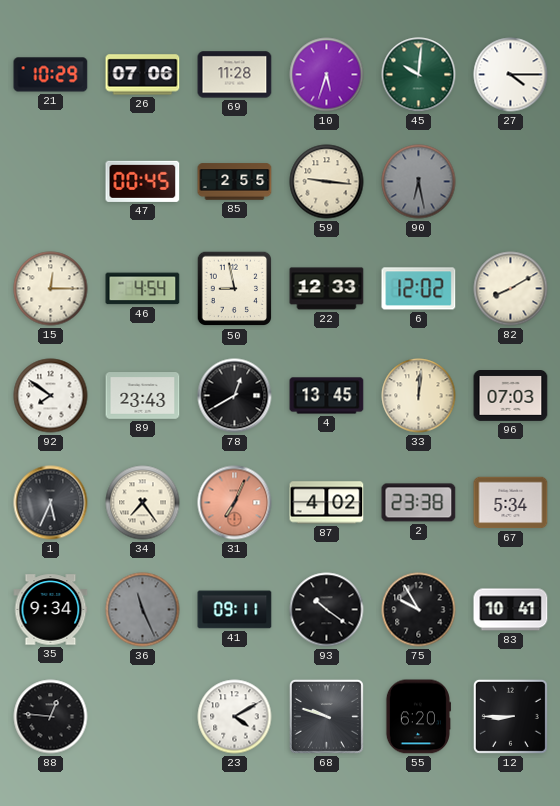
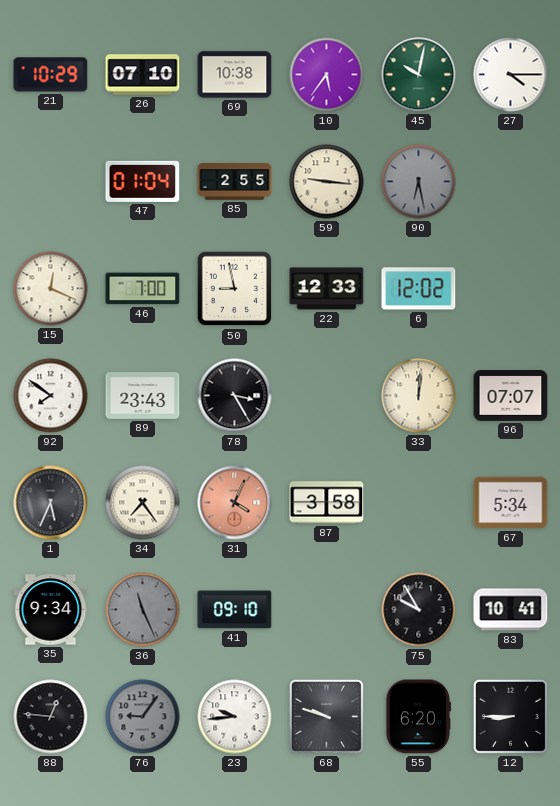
26: 07:06 -> 07:10
69: 11:28 -> 10:38
10: 5:33 -> 5:36
45: 10:01 -> 10:02
47: 00:45 -> 01:04
15: 12:15 -> 12:19
46: 4:54 -> 7:00
82: 8:10 -> none
78: 12:40 -> 3:25
4: 13:45 -> none
96: 07:03 -> 07:07
31: 7:04 -> 4:04
87: 4:02 -> 3:58
2: 23:38 -> none
41: 09:11 -> 09:10
93: 10:21 -> none
76: none -> 9:06
23: 4:10 -> 9:44
